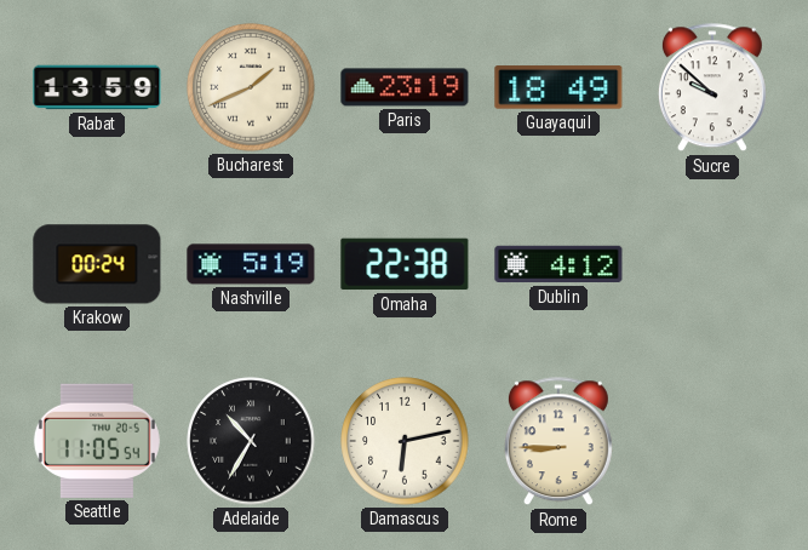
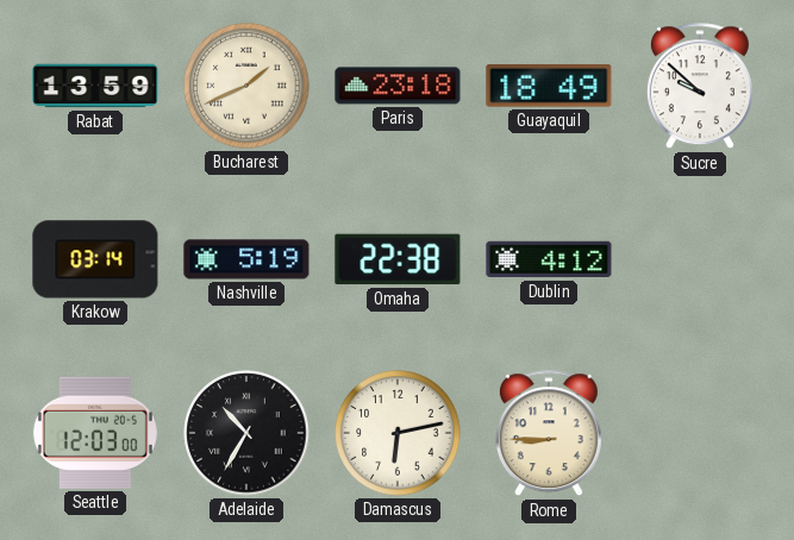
Paris: 23:19 -> 23:18
Krakow: 00:24 -> 03:14
Seattle: 11:05 -> 12:03
